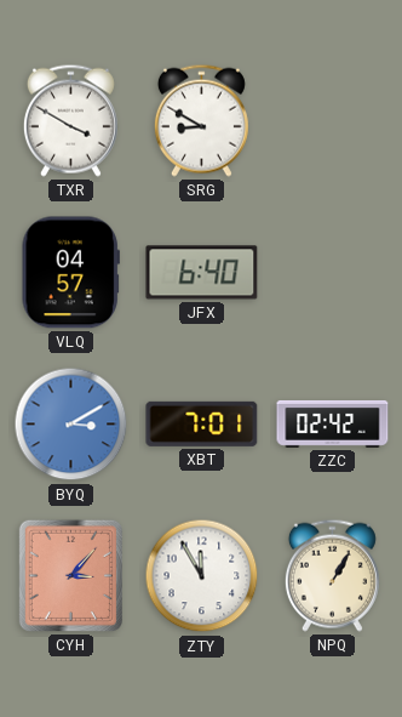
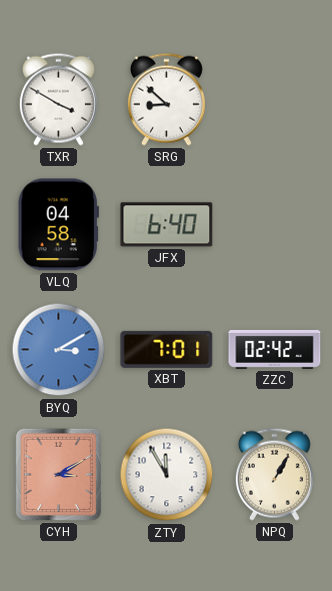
SRG: 8:50 -> 8:52
VLQ: 04:57 -> 04:58
CYH: 3:07 -> 3:10
